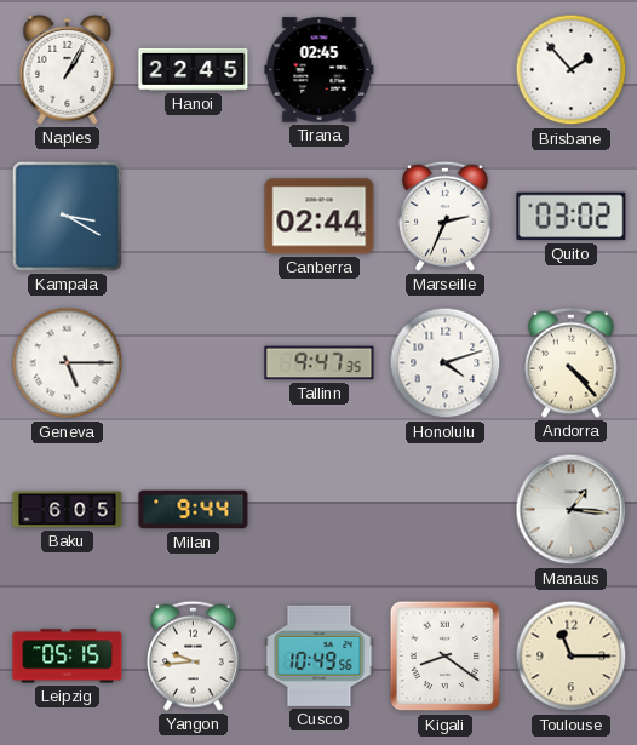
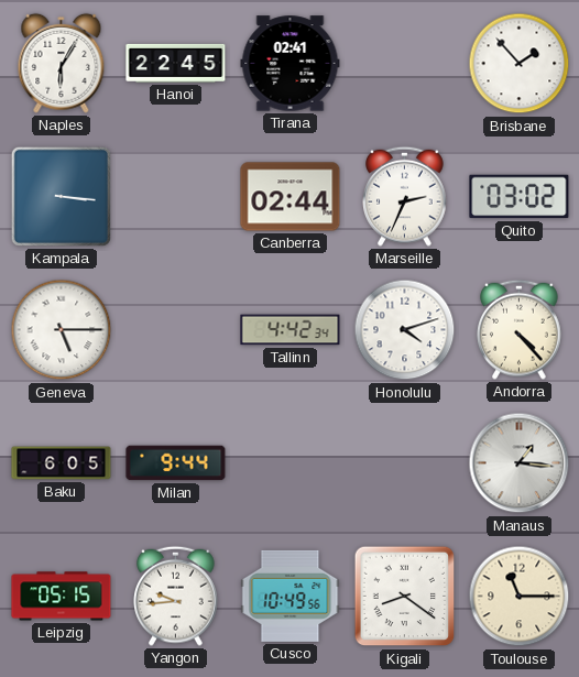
Naples: 1:05 -> 6:05
Tirana: 02:45 -> 02:41
Kampala: 3:20 -> 3:16
Tallinn: 9:47 -> 4:42
